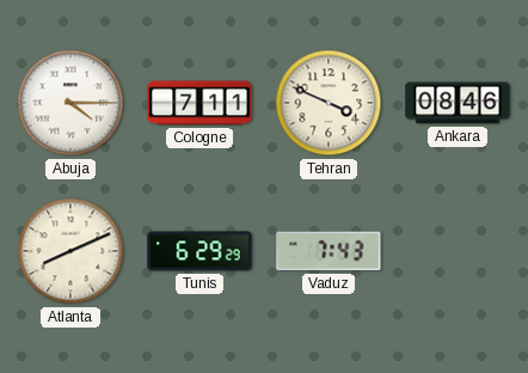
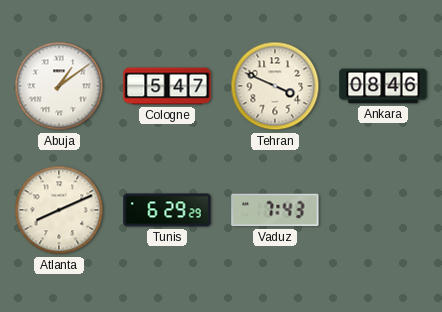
Abuja: 4:15 -> 1:09
Cologne: 7:11 -> 5:47
